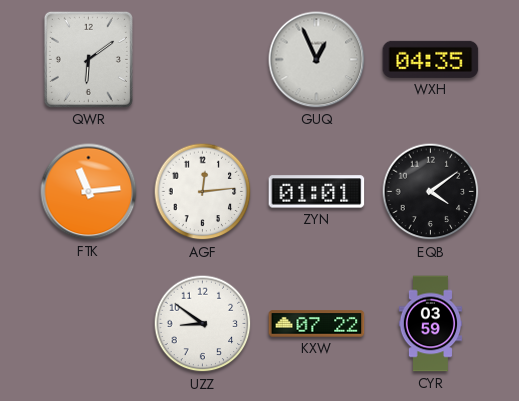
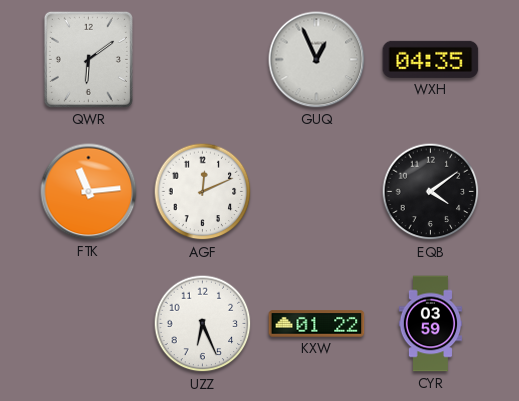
AGF: 12:14 -> 12:11
ZYN: 01:01 -> none
UZZ: 8:51 -> 6:26
KXW: 07:22 -> 01:22
